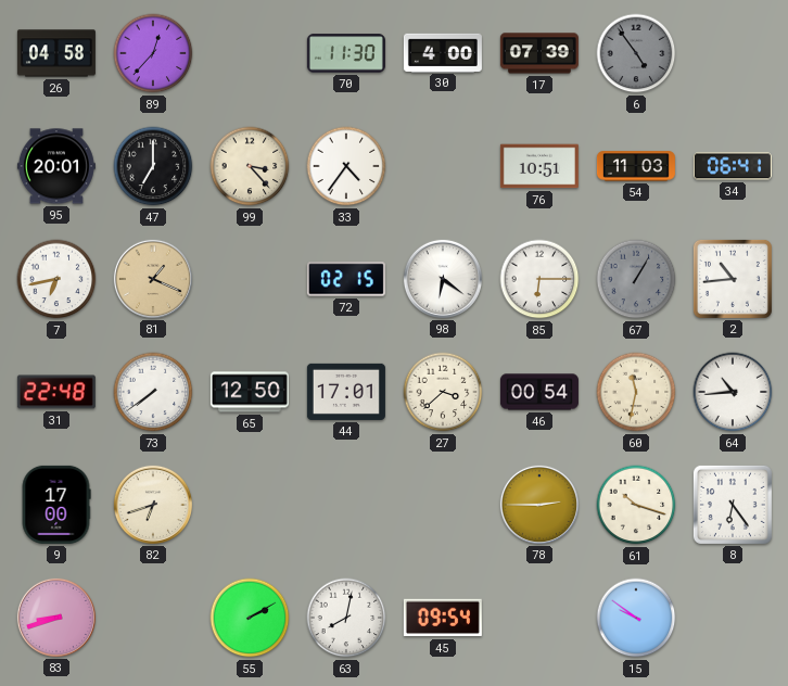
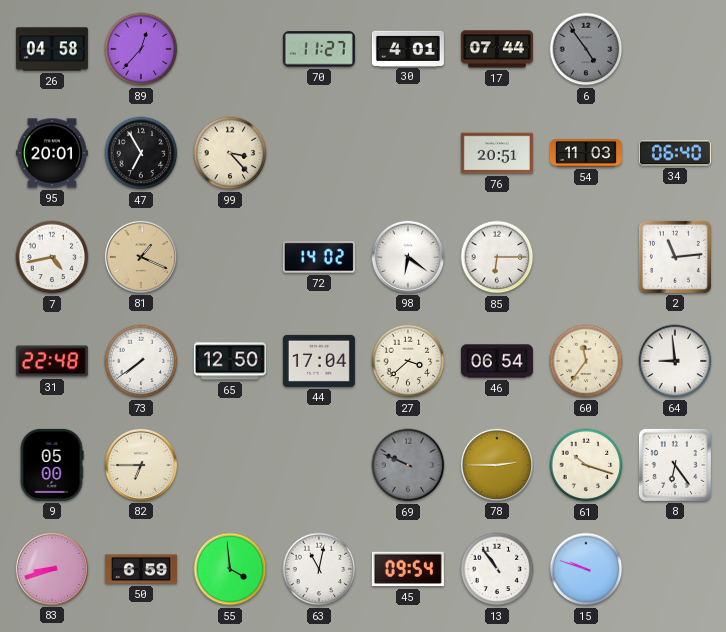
70: 11:30 -> 11:27
30: 4:00 -> 4:01
17: 07:39 -> 07:44
47: 7:00 -> 6:55
33: 4:36 -> none
76: 10:51 -> 20:51
34: 06:41 -> 06:40
7: 6:43 -> 4:43
72: 02:15 -> 14:02
67: 1:05 -> none
2: 10:44 -> 11:14
44: 17:01 -> 17:04
46: 00:54 -> 06:54
60: 11:32 -> 11:36
64: 10:44 -> 8:59
9: 17:00 -> 05:00
82: 6:42 -> 6:45
69: none -> 9:49
50: none -> 6:59
55: 2:10 -> 3:59
63: 8:02 -> 11:02
13: none -> 10:54
15: 9:51 -> 9:48
